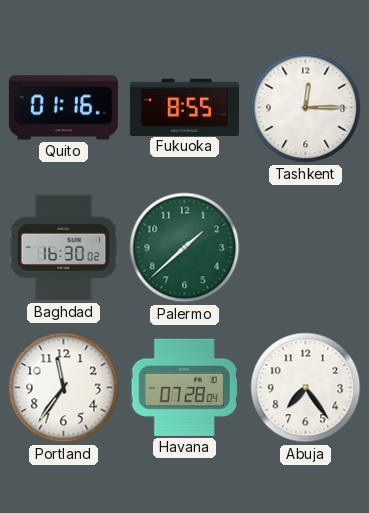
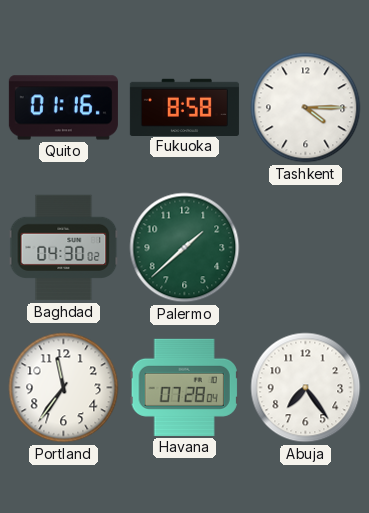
Fukuoka: 8:55 -> 8:58
Tashkent: 12:15 -> 4:15
Baghdad: 16:30 -> 04:30
